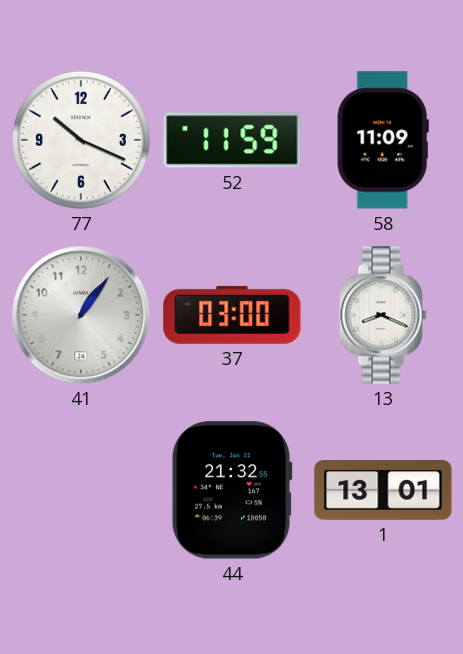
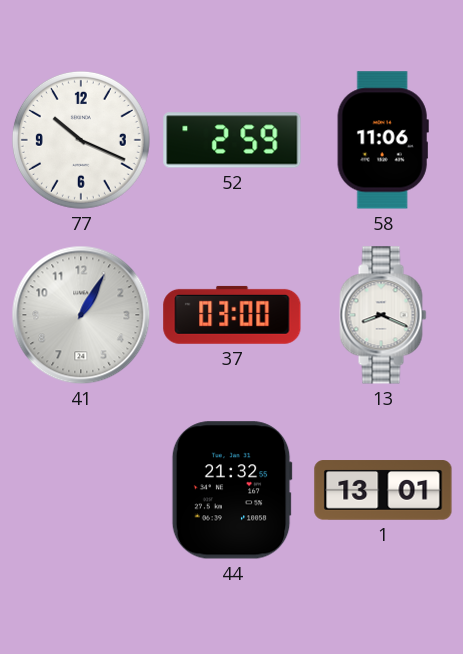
52: 11:59 -> 2:59
58: 11:09 -> 11:06
41: 1:06 -> 1:05
